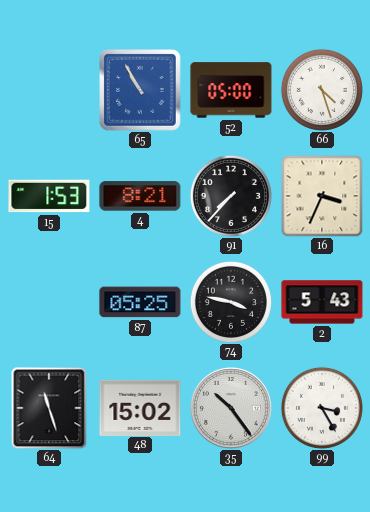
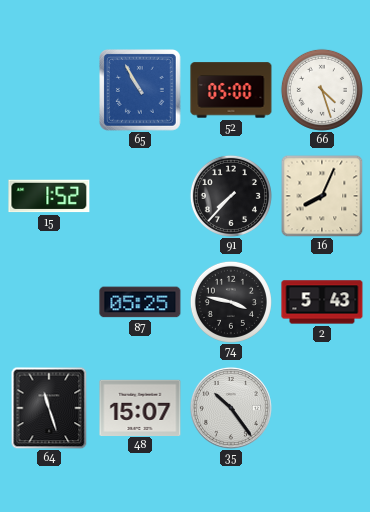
15: 1:53 -> 1:52
4: 8:21 -> none
16: 3:34 -> 8:04
48: 15:02 -> 15:07
99: 3:25 -> none
